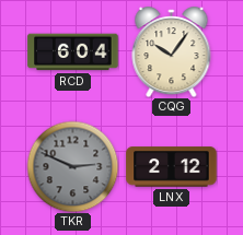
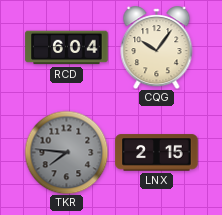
TKR: 2:49 -> 7:46
LNX: 2:12 -> 2:15
